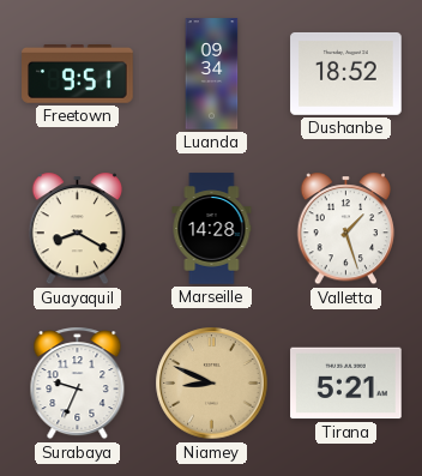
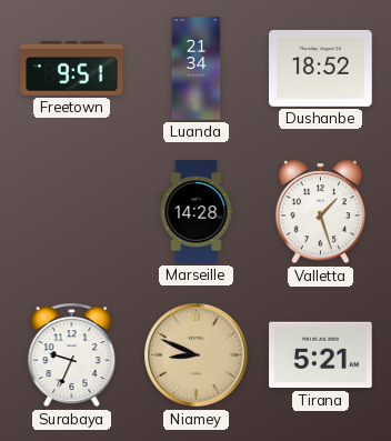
Luanda: 09:34 -> 21:34
Guayaquil: 8:20 -> none
